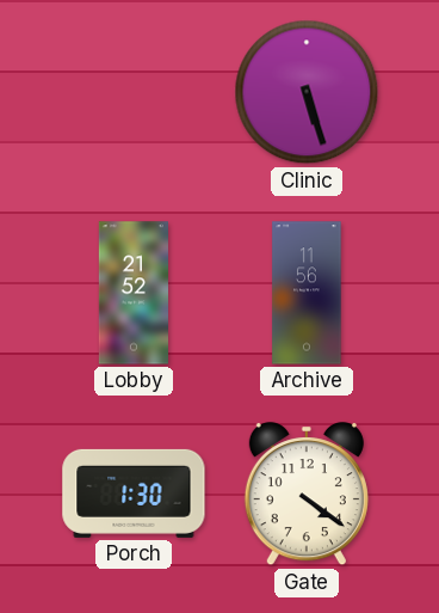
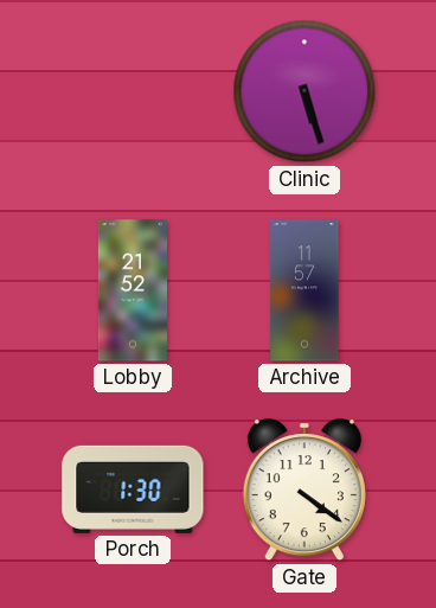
Archive: 11:56 -> 11:57
